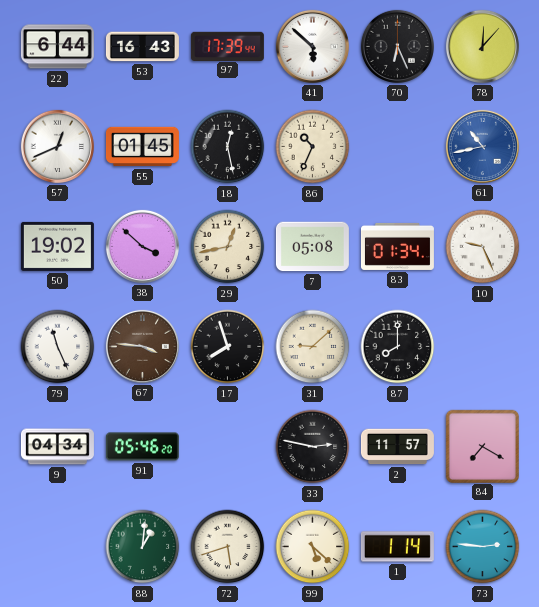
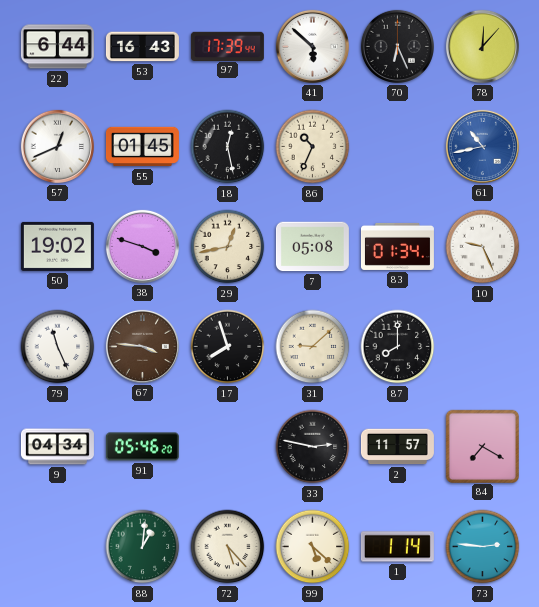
38: 3:52 -> 3:48
72: 5:42 -> 5:23
